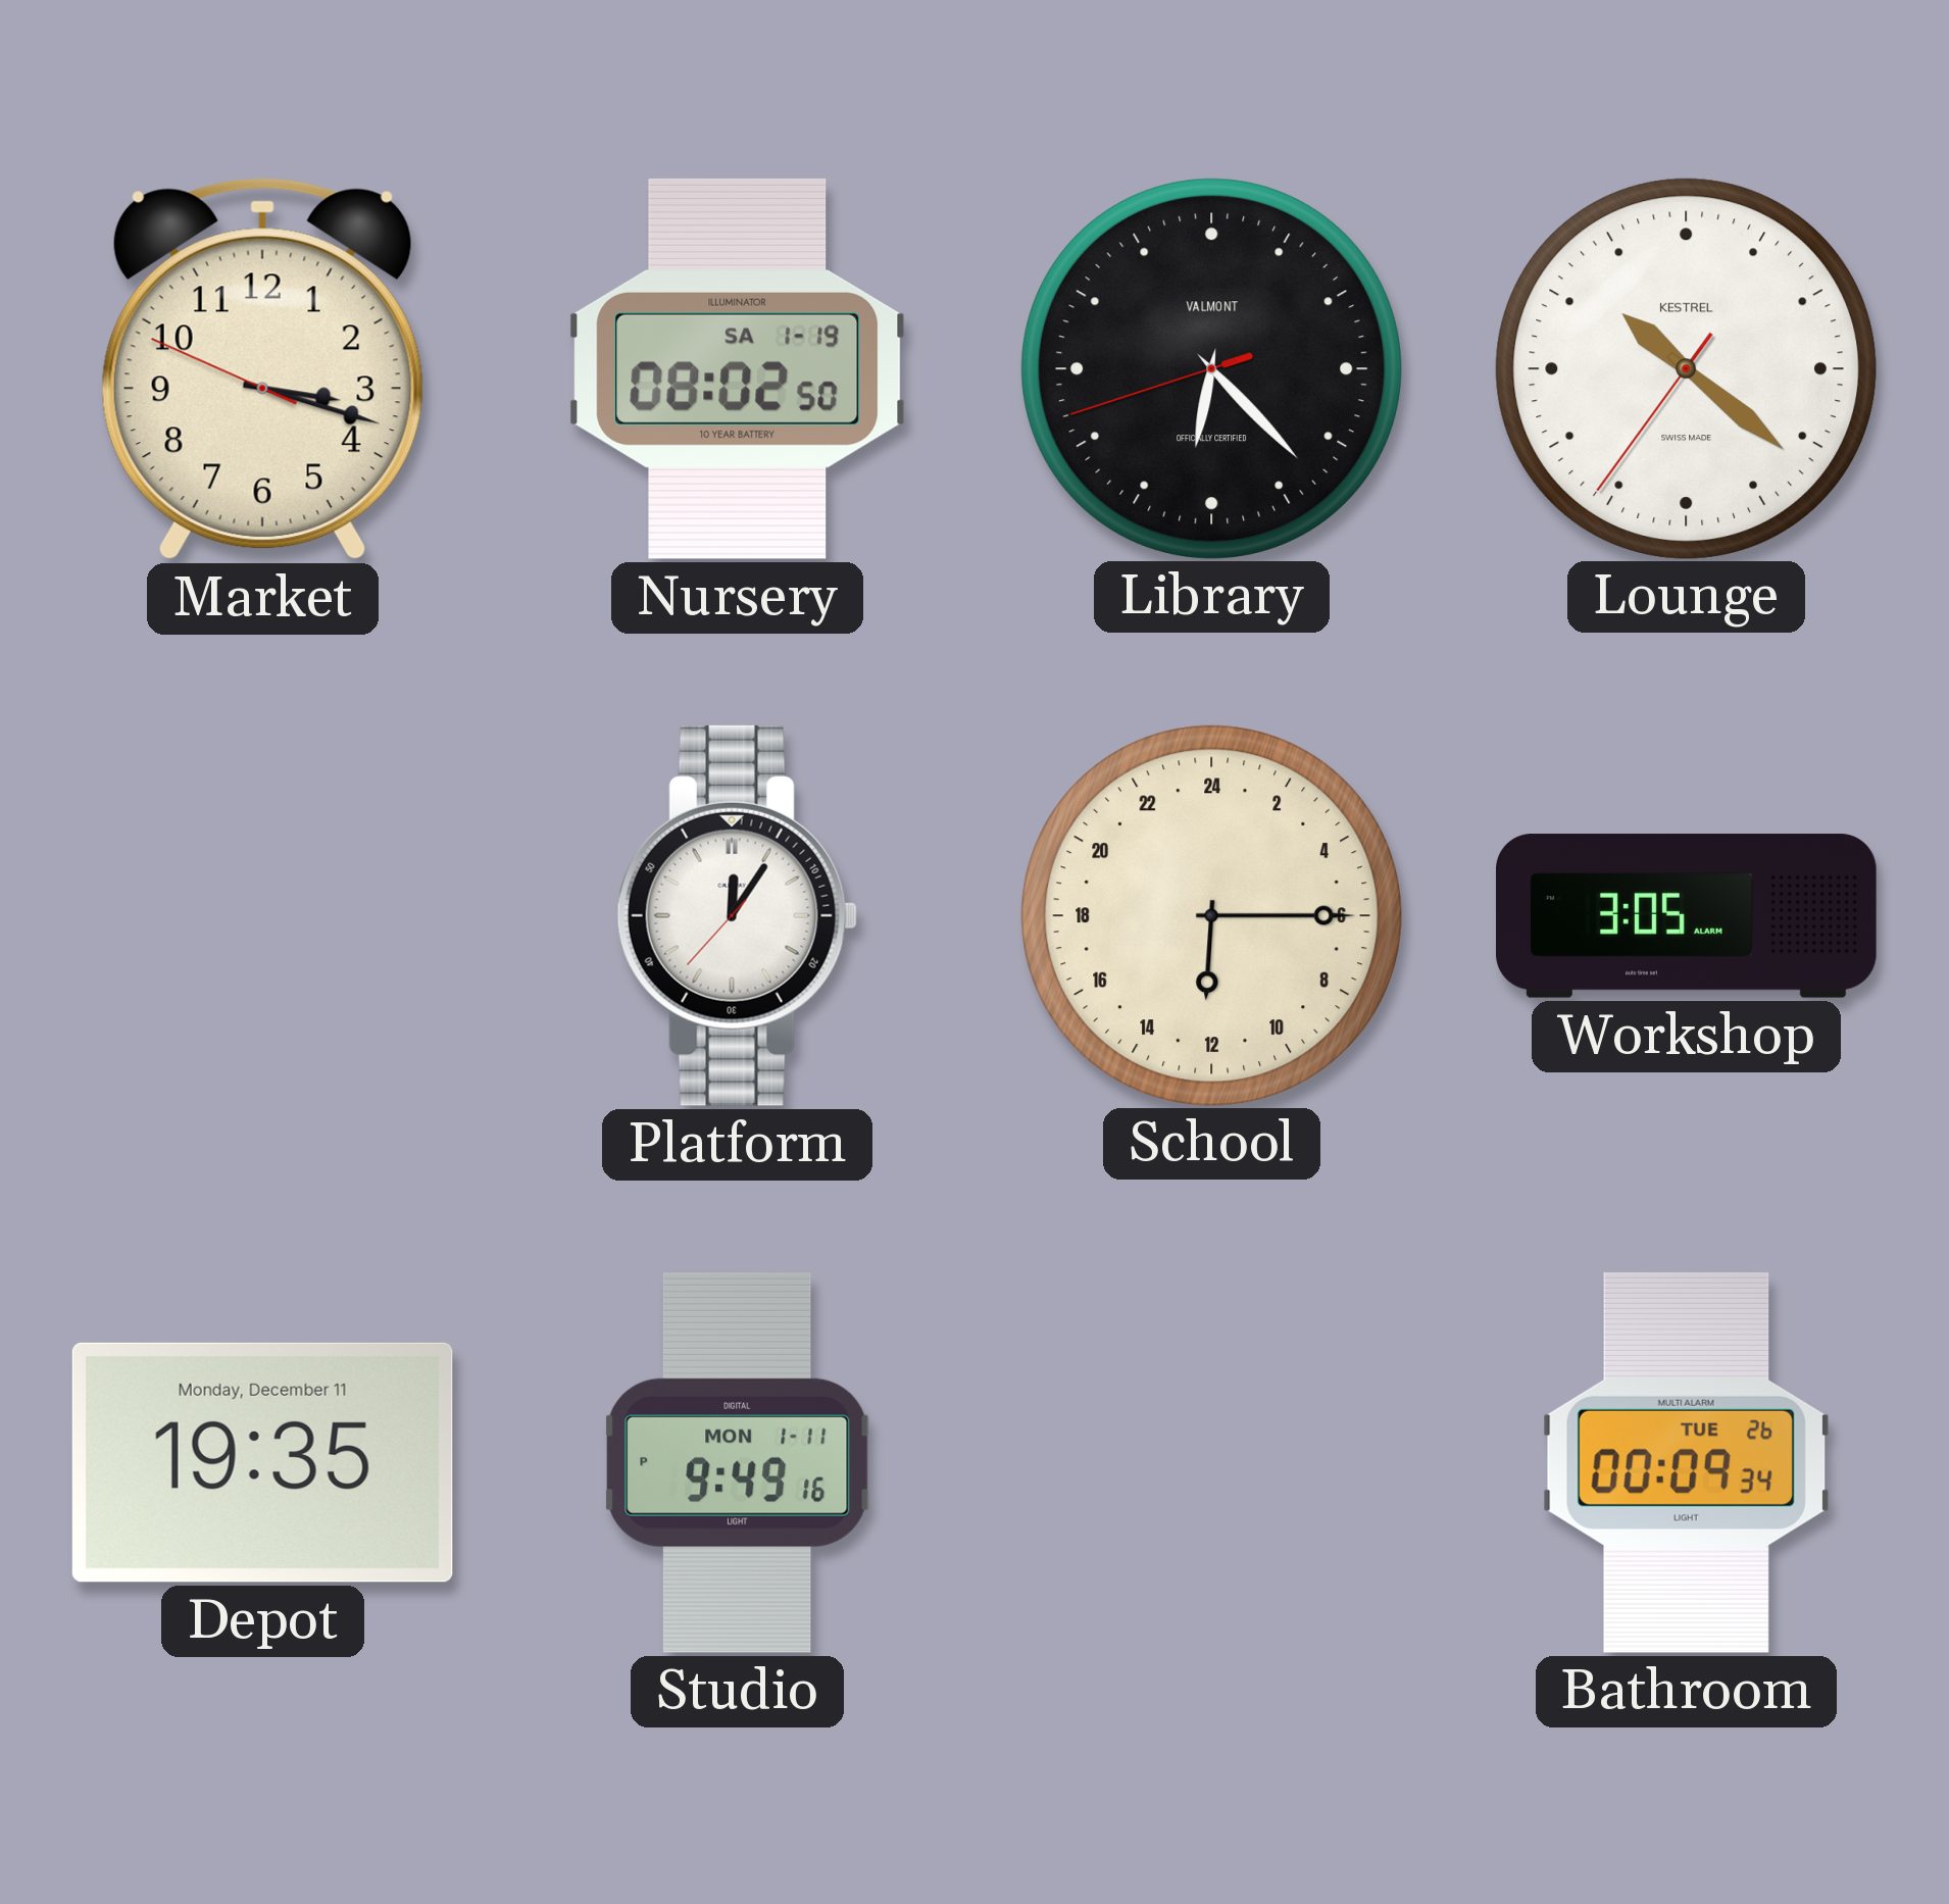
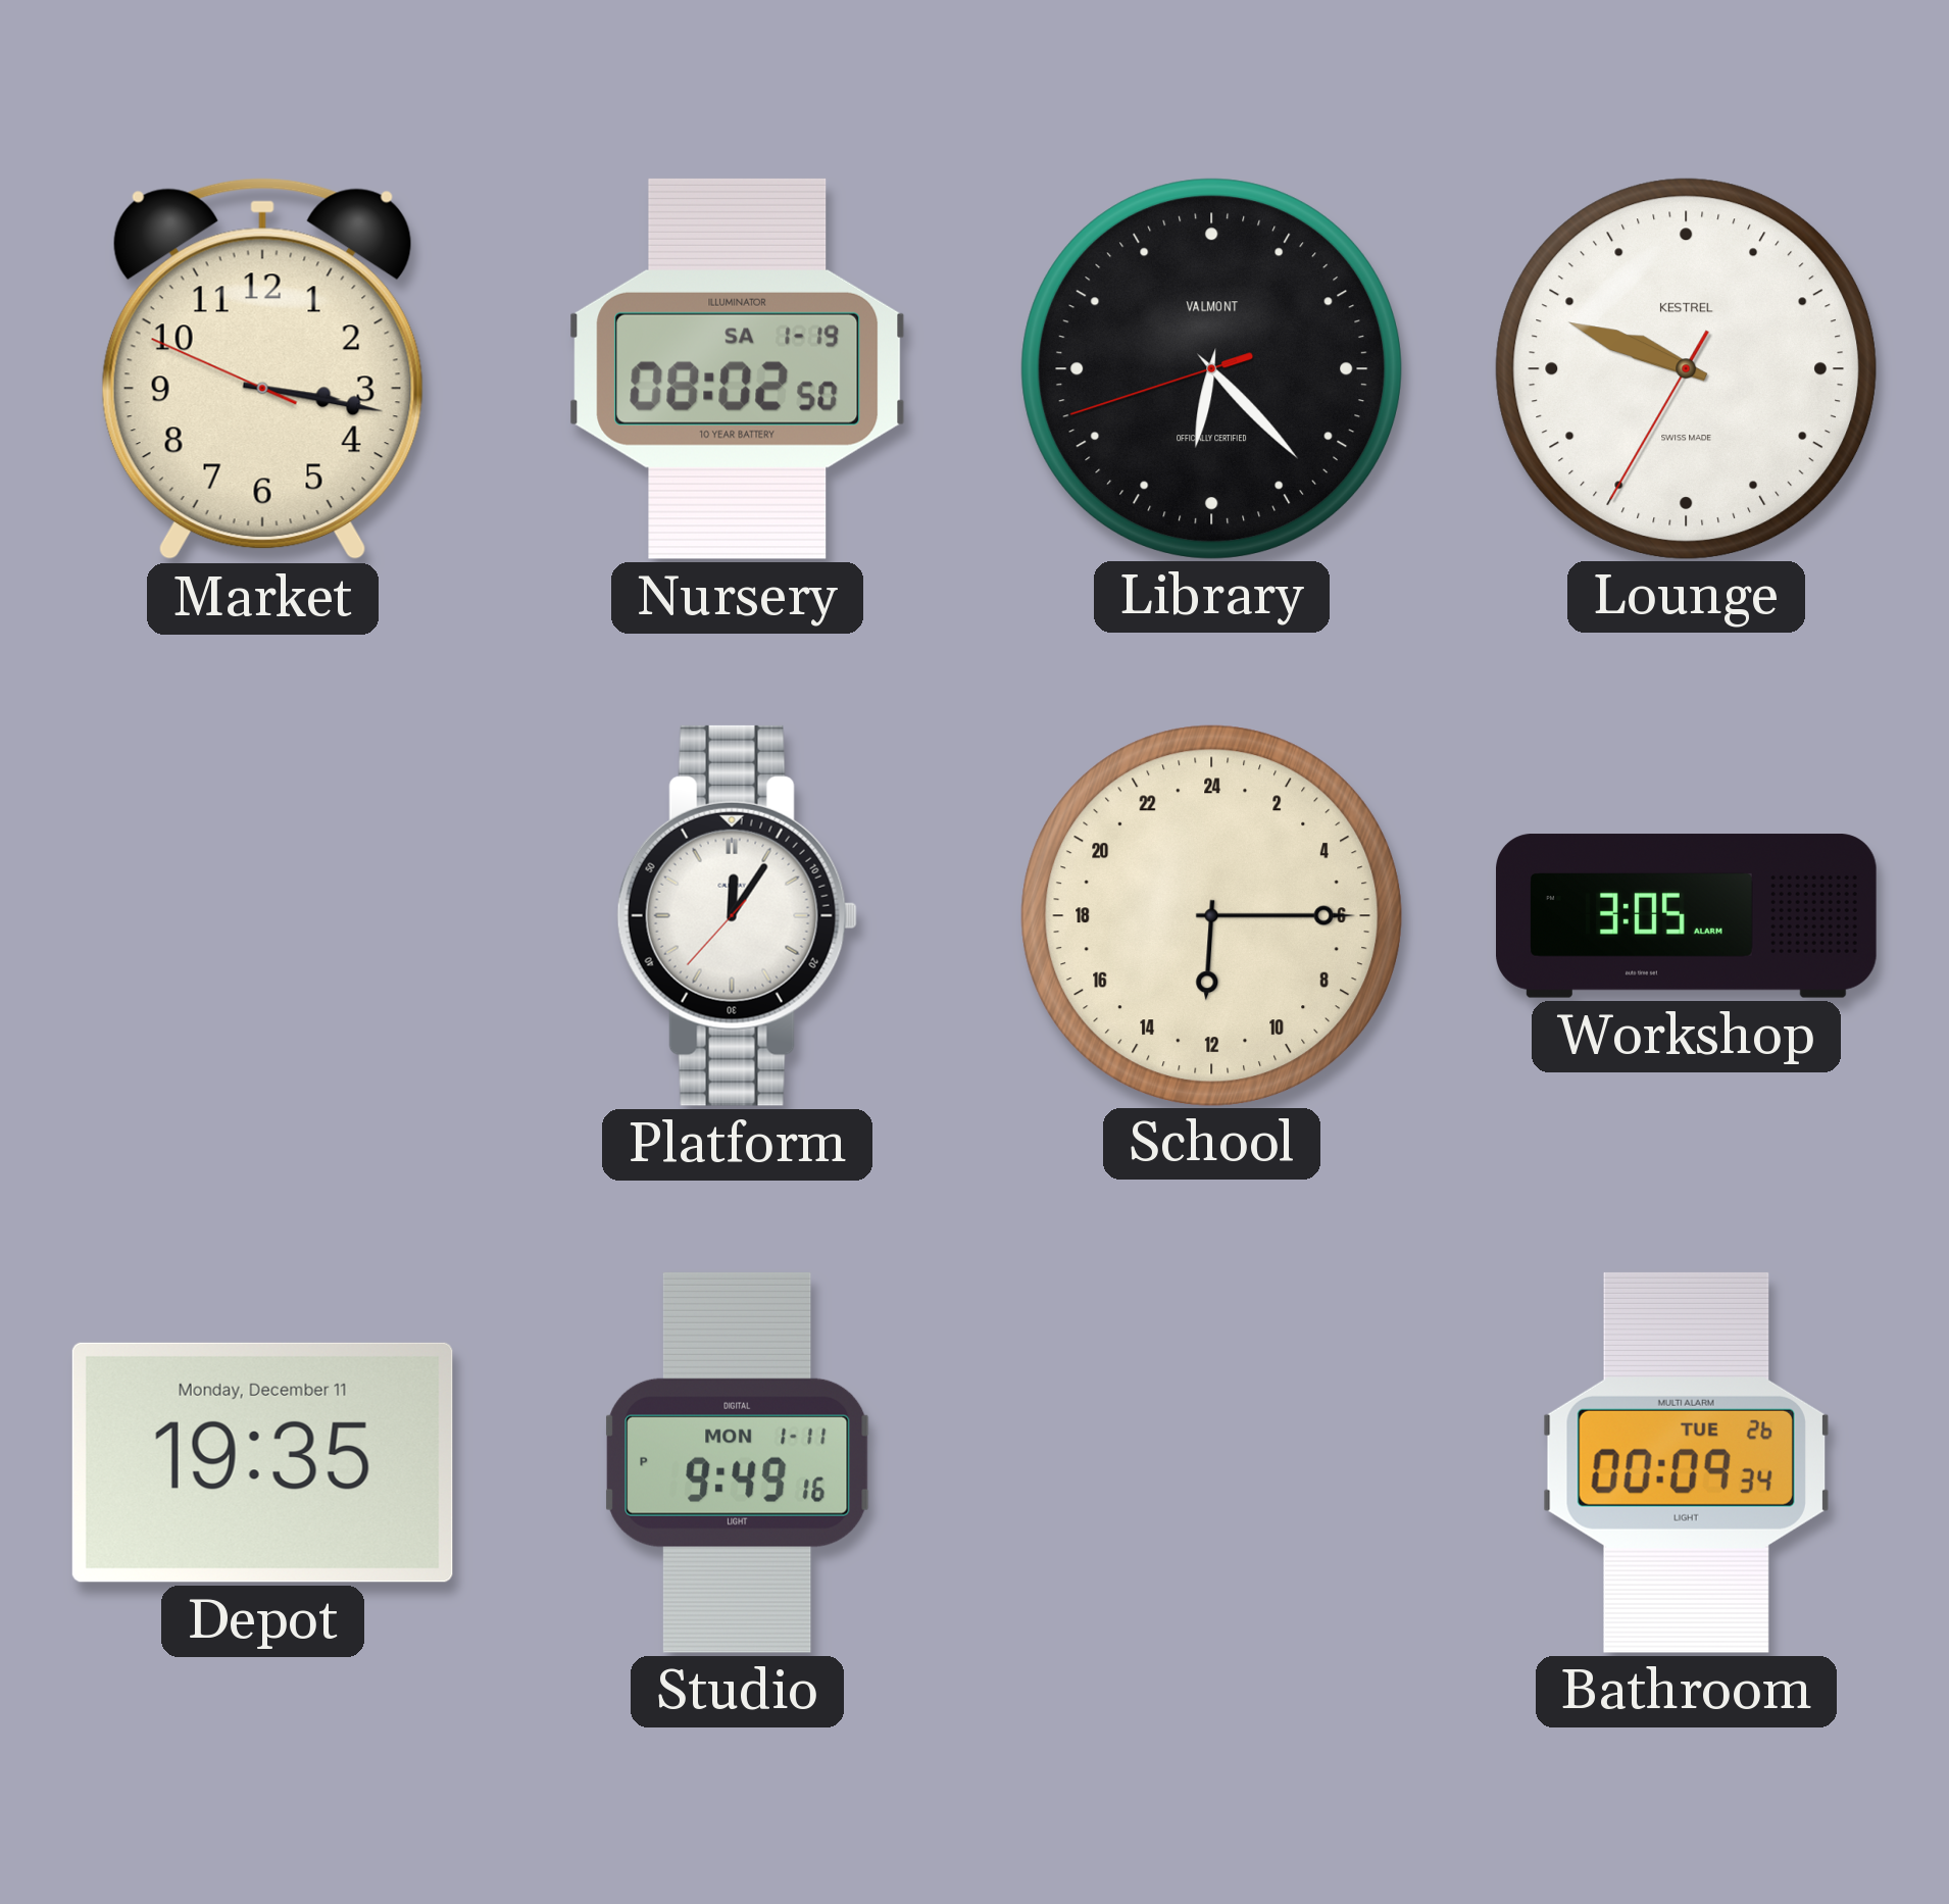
Market: 3:17 -> 3:16
Lounge: 10:21 -> 9:48
